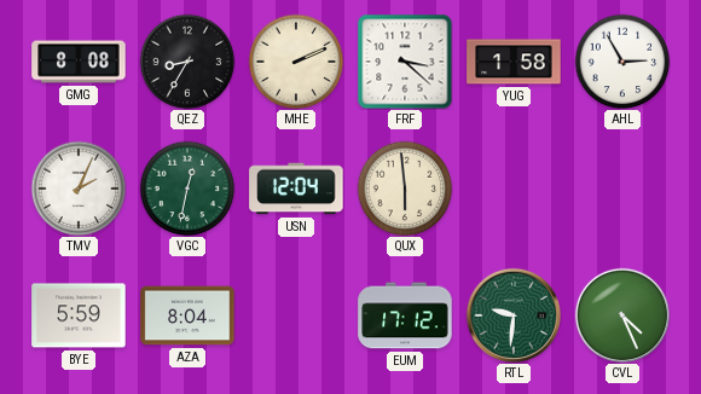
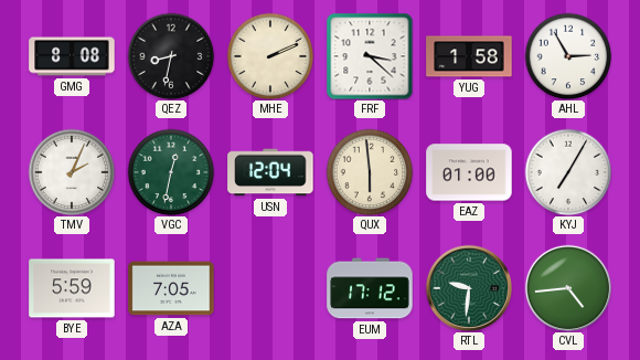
QEZ: 8:35 -> 8:32
EAZ: none -> 01:00
KYJ: none -> 7:05
AZA: 8:04 -> 7:05
CVL: 4:26 -> 4:44
